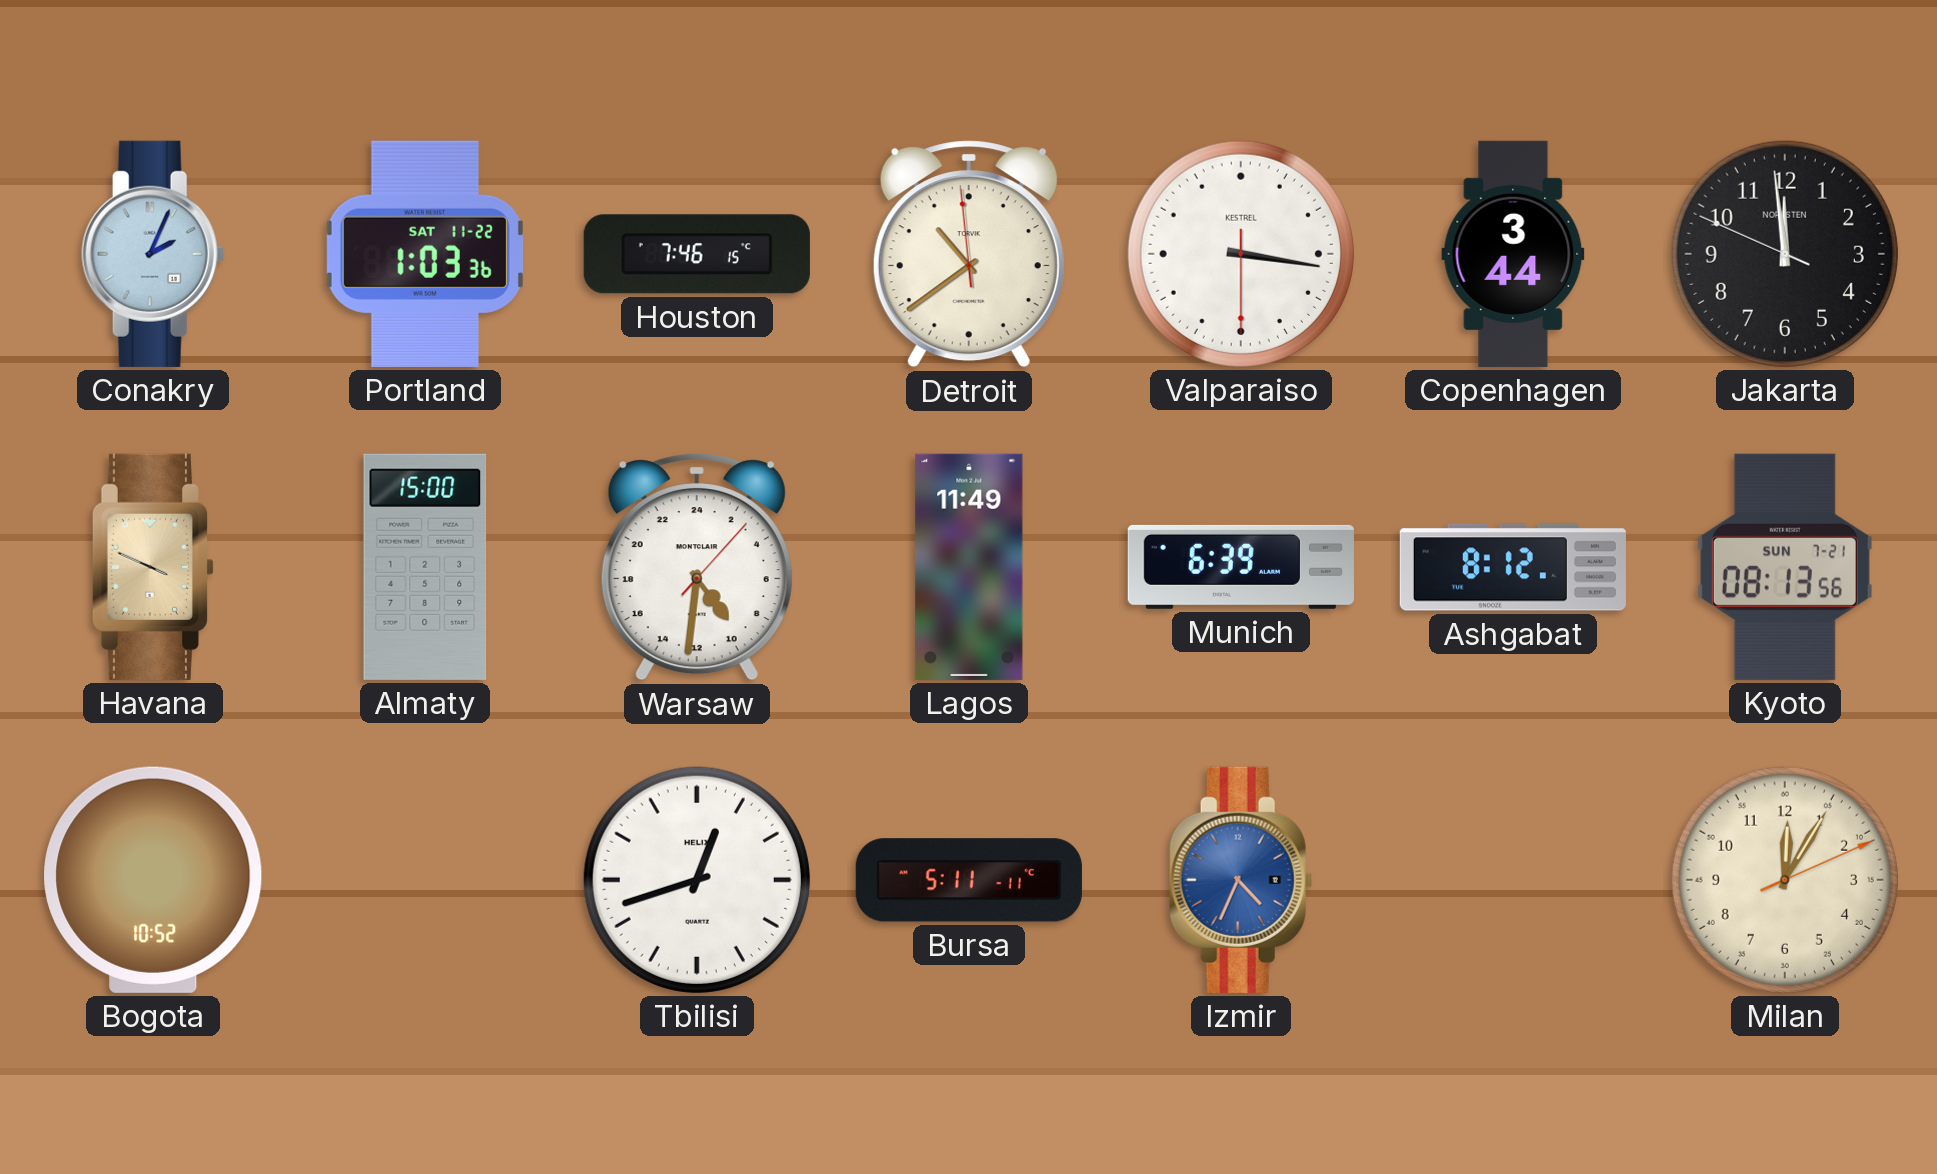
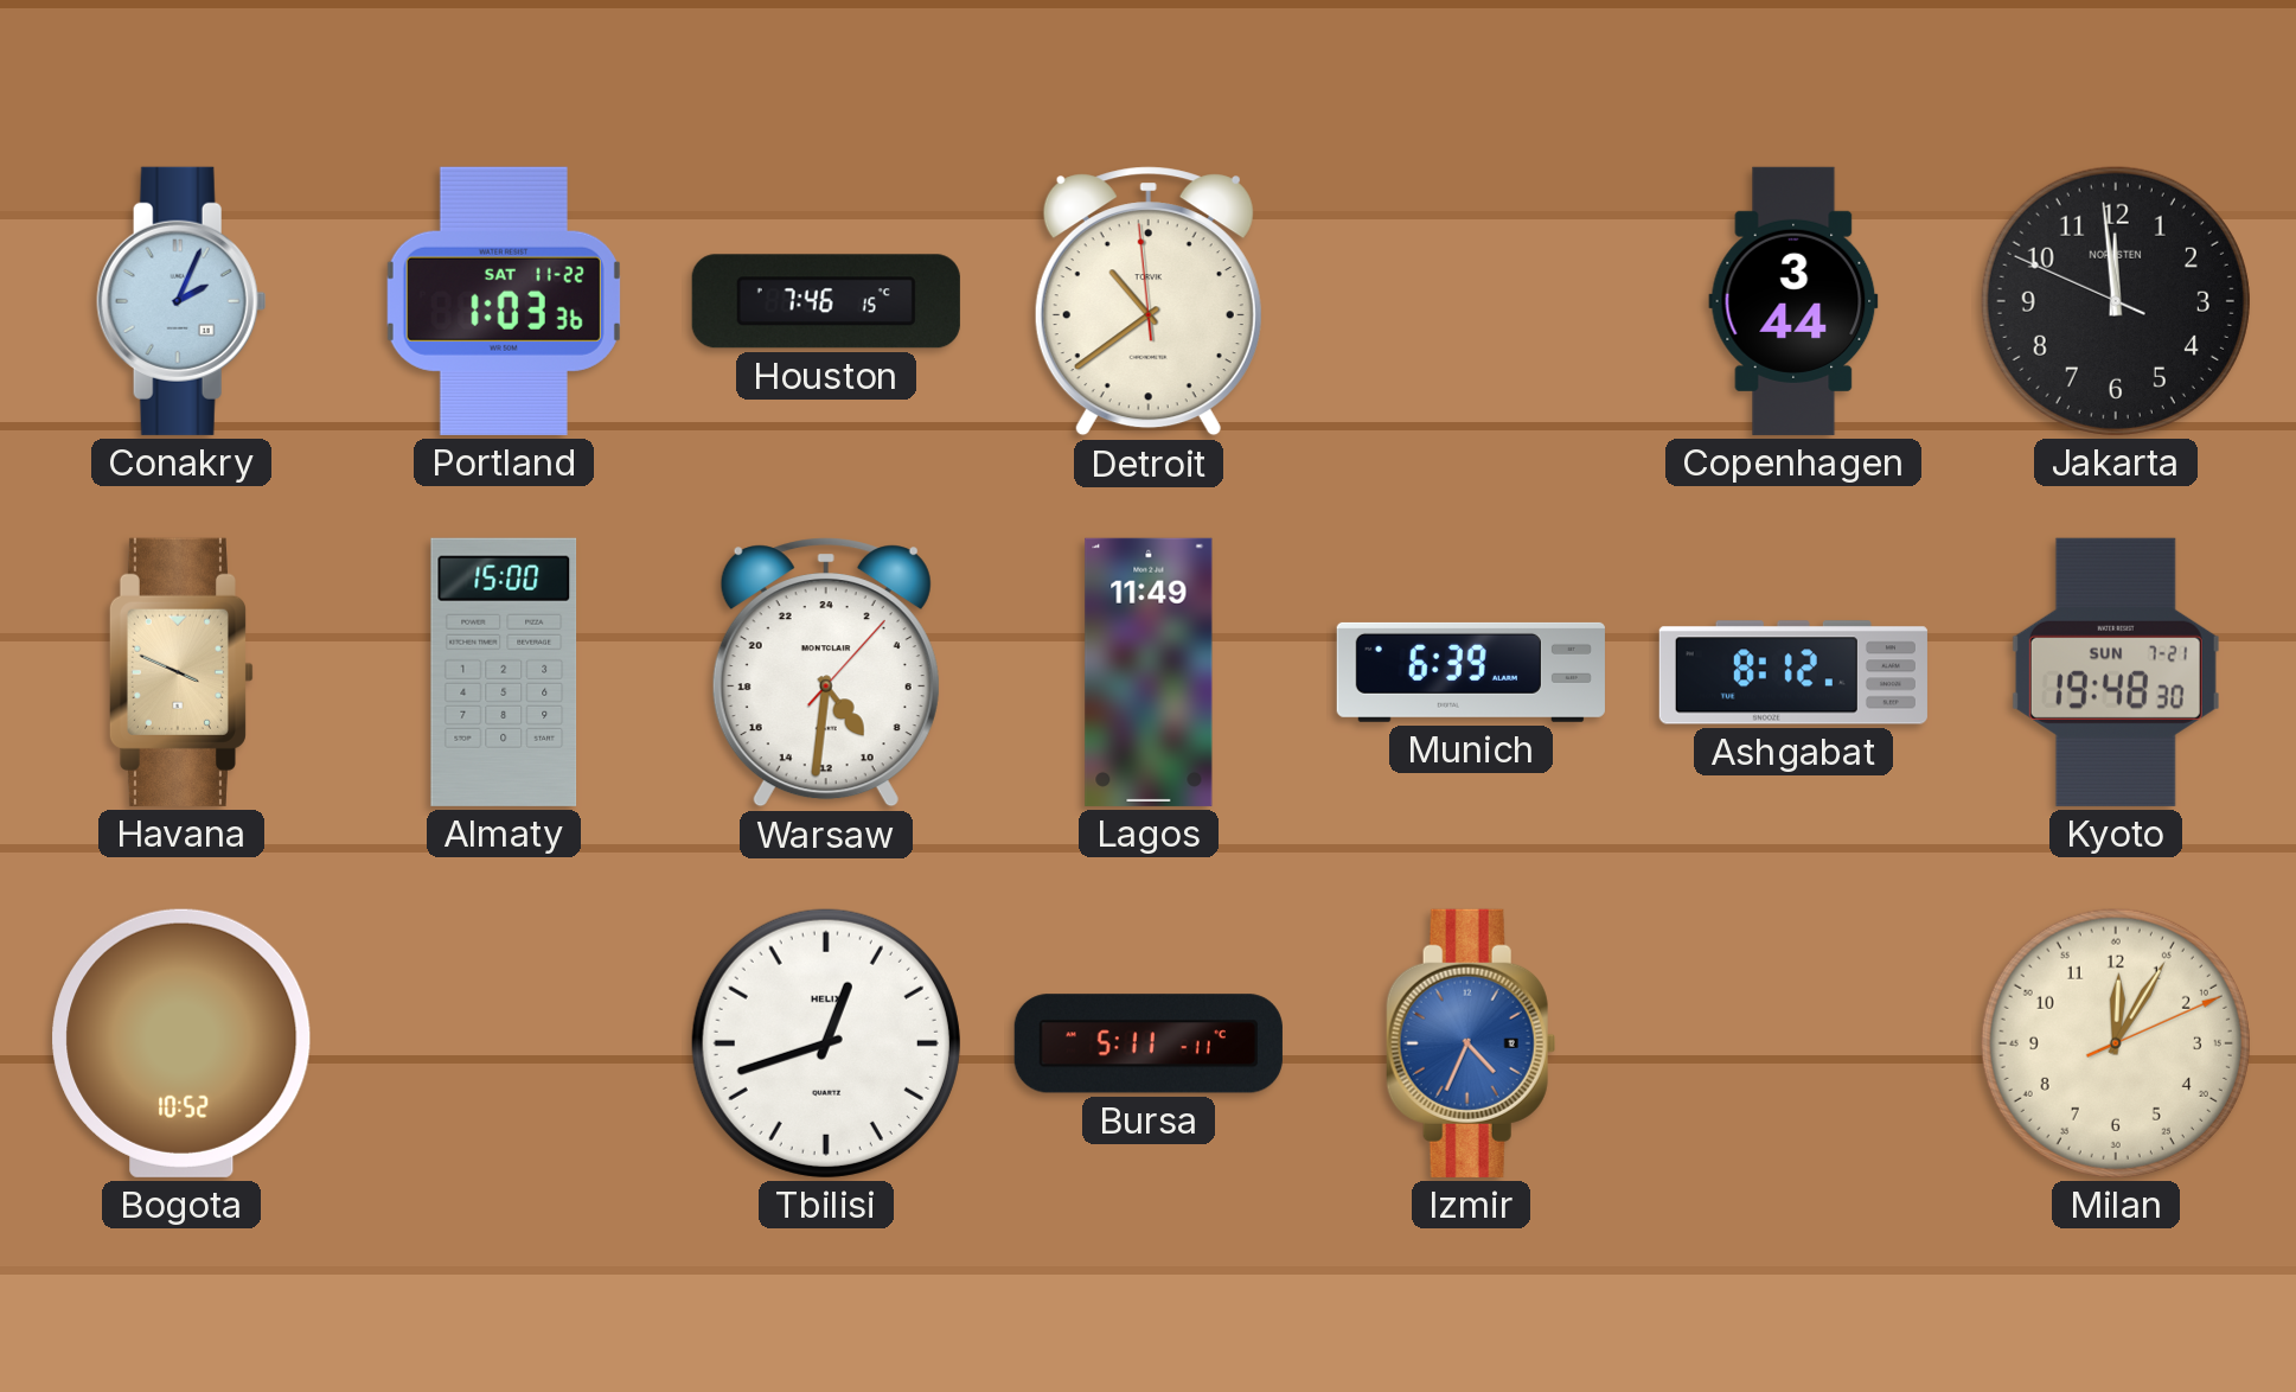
Valparaiso: 3:16 -> none
Kyoto: 08:13 -> 19:48
